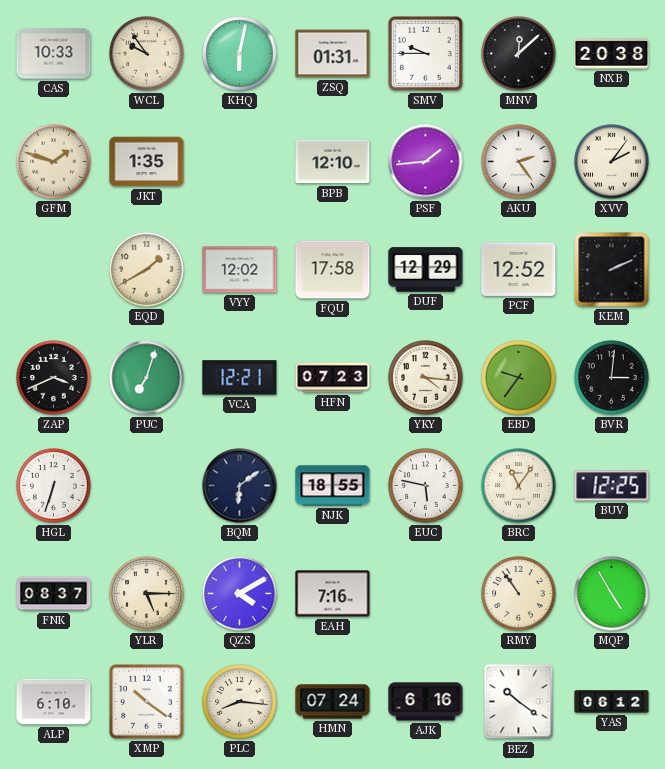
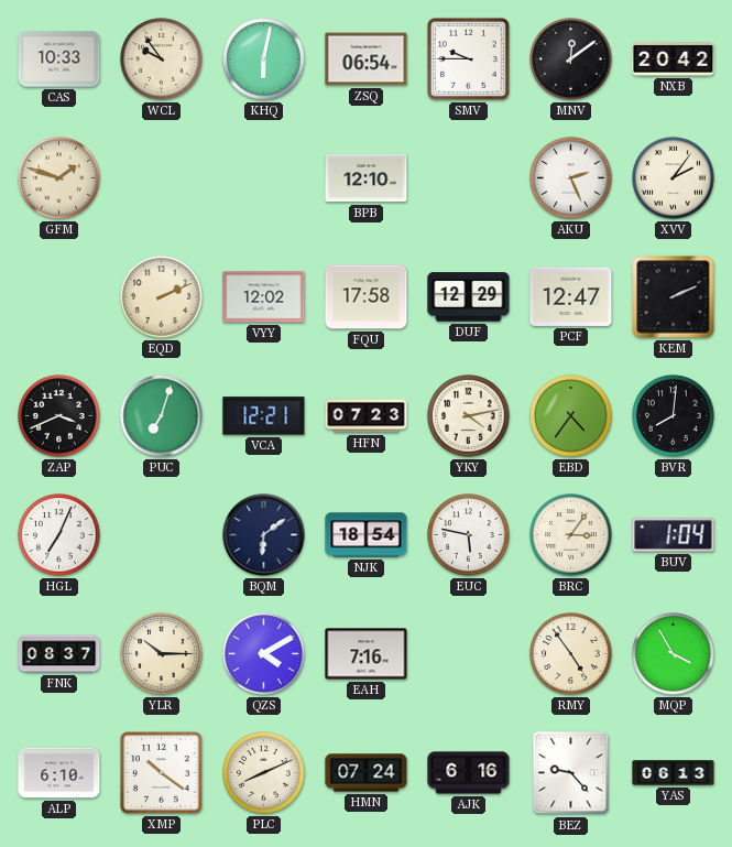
ZSQ: 01:31 -> 06:54
MNV: 12:08 -> 12:09
NXB: 20:38 -> 20:42
JKT: 1:35 -> none
PSF: 1:44 -> none
AKU: 2:24 -> 2:26
EQD: 1:40 -> 2:11
PCF: 12:52 -> 12:47
YKY: 4:16 -> 4:13
EBD: 9:36 -> 4:36
BVR: 3:01 -> 8:01
HGL: 6:33 -> 7:04
NJK: 18:55 -> 18:54
BRC: 11:06 -> 3:06
BUV: 12:25 -> 1:04
YLR: 5:15 -> 10:15
RMY: 10:54 -> 4:54
MQP: 4:55 -> 3:55
PLC: 8:16 -> 8:11
BEZ: 10:21 -> 9:23
YAS: 06:12 -> 06:13
